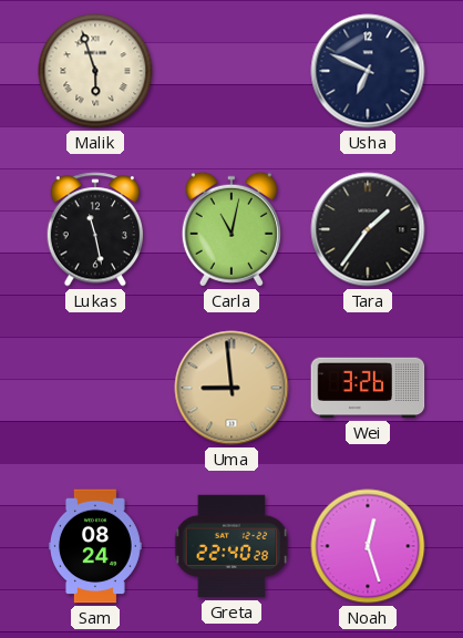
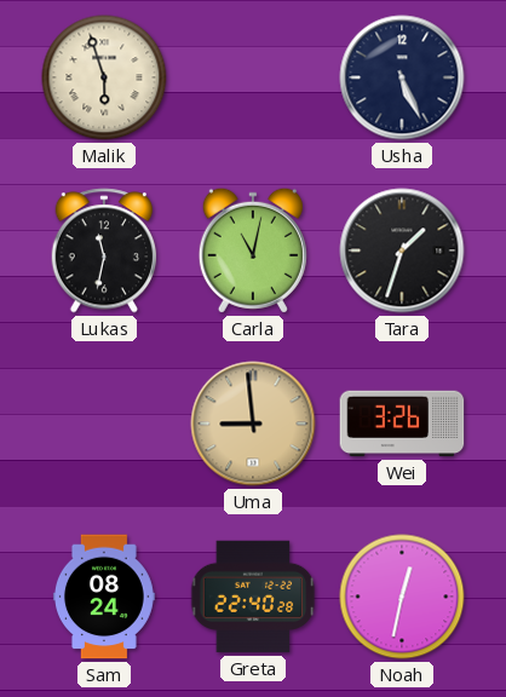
Usha: 6:49 -> 5:26
Lukas: 11:28 -> 11:32
Tara: 1:36 -> 1:33
Noah: 12:27 -> 12:32
